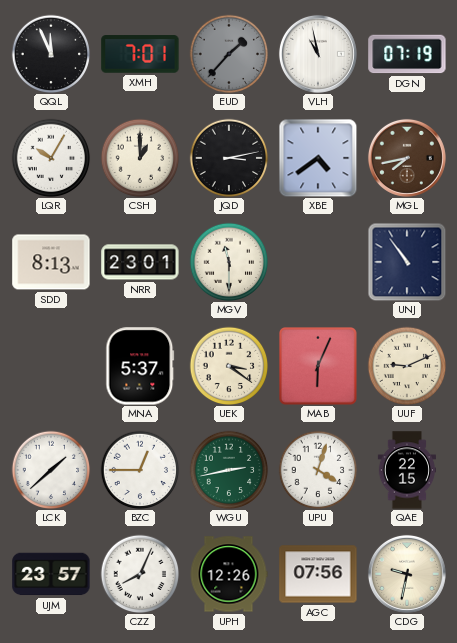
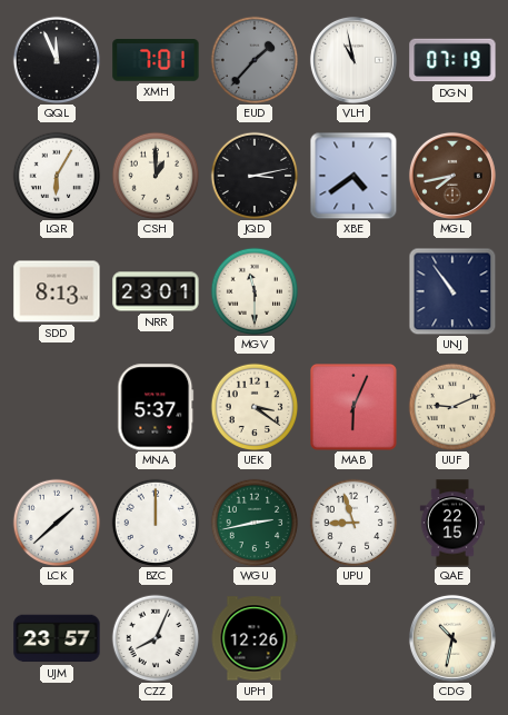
LQR: 10:05 -> 6:05
BZC: 12:45 -> 12:00
UPU: 4:03 -> 8:57
AGC: 07:56 -> none
CDG: 9:32 -> 10:32
